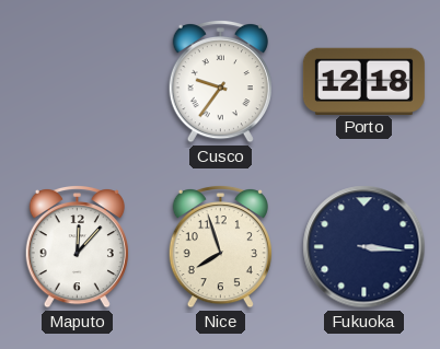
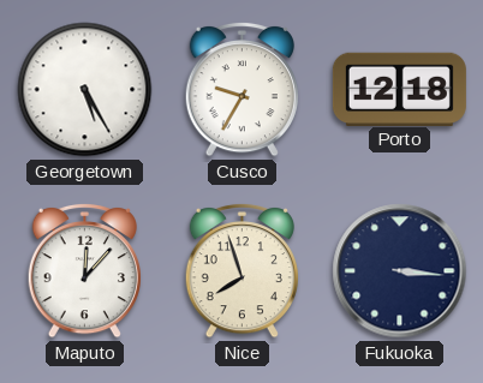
Georgetown: none -> 5:25
Cusco: 9:36 -> 9:35
